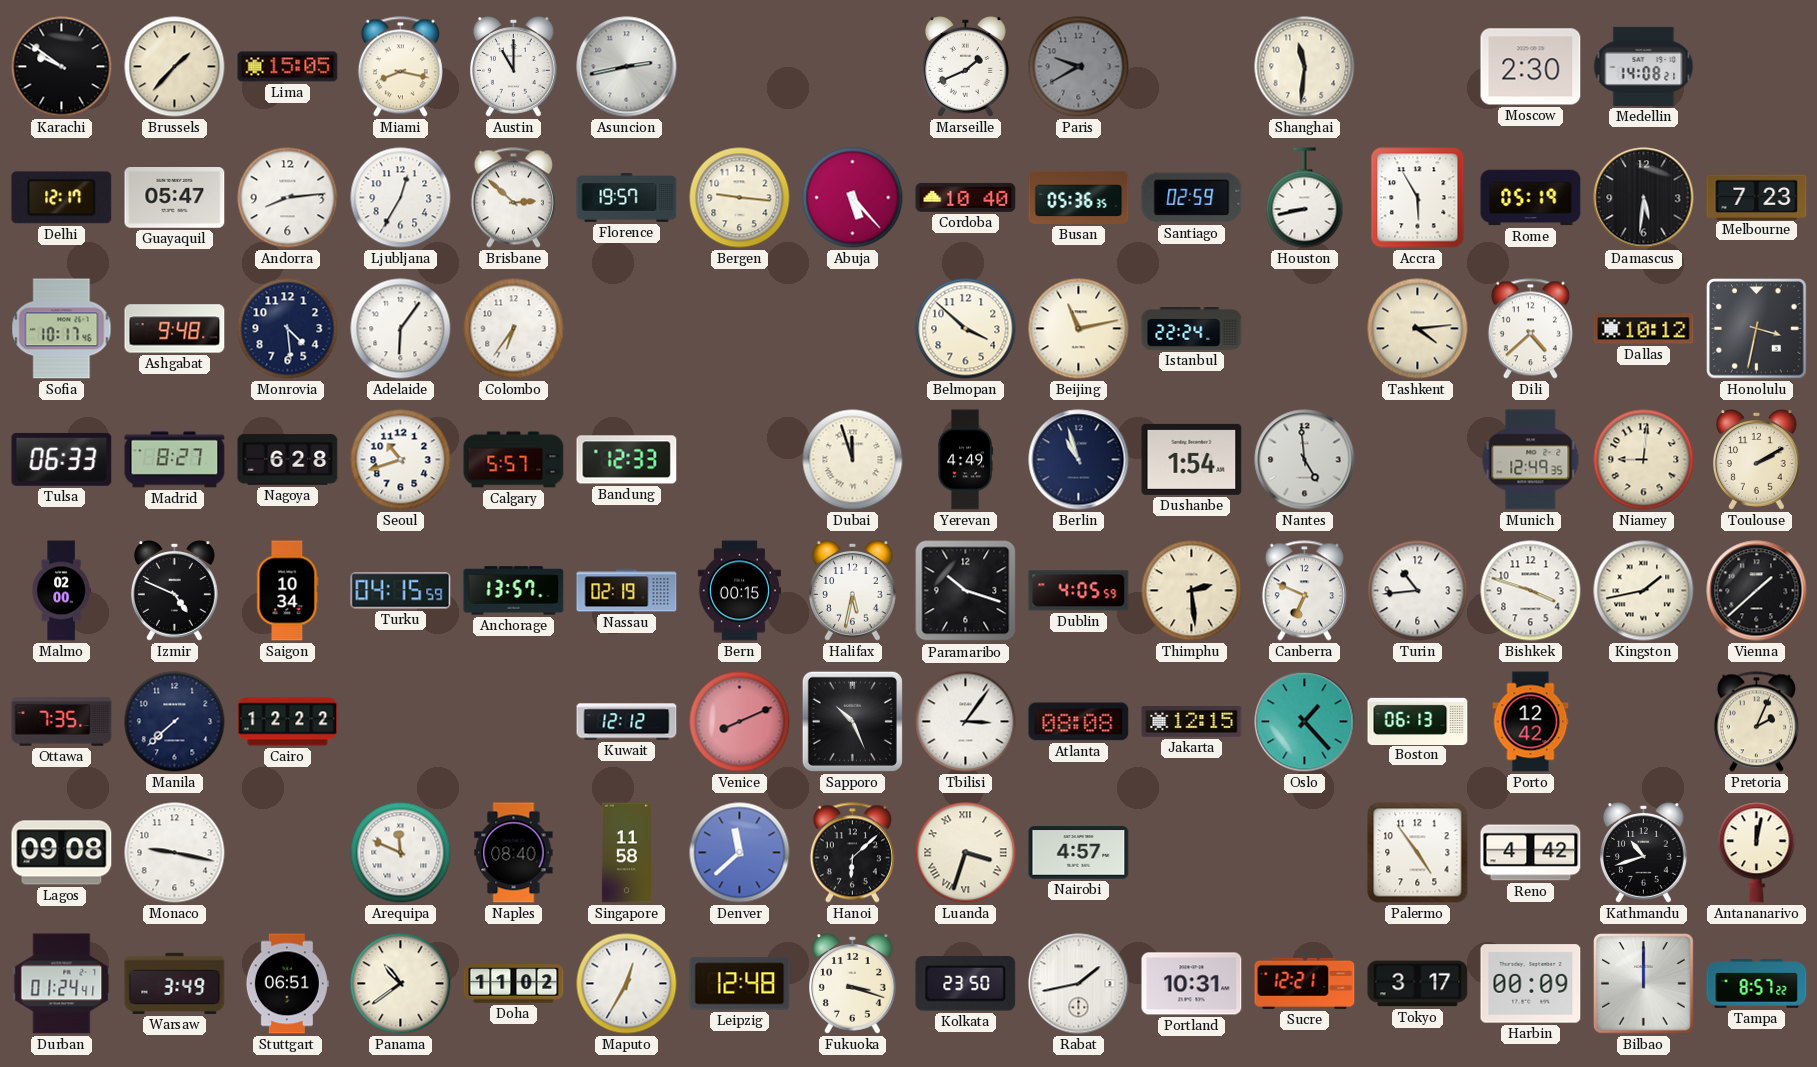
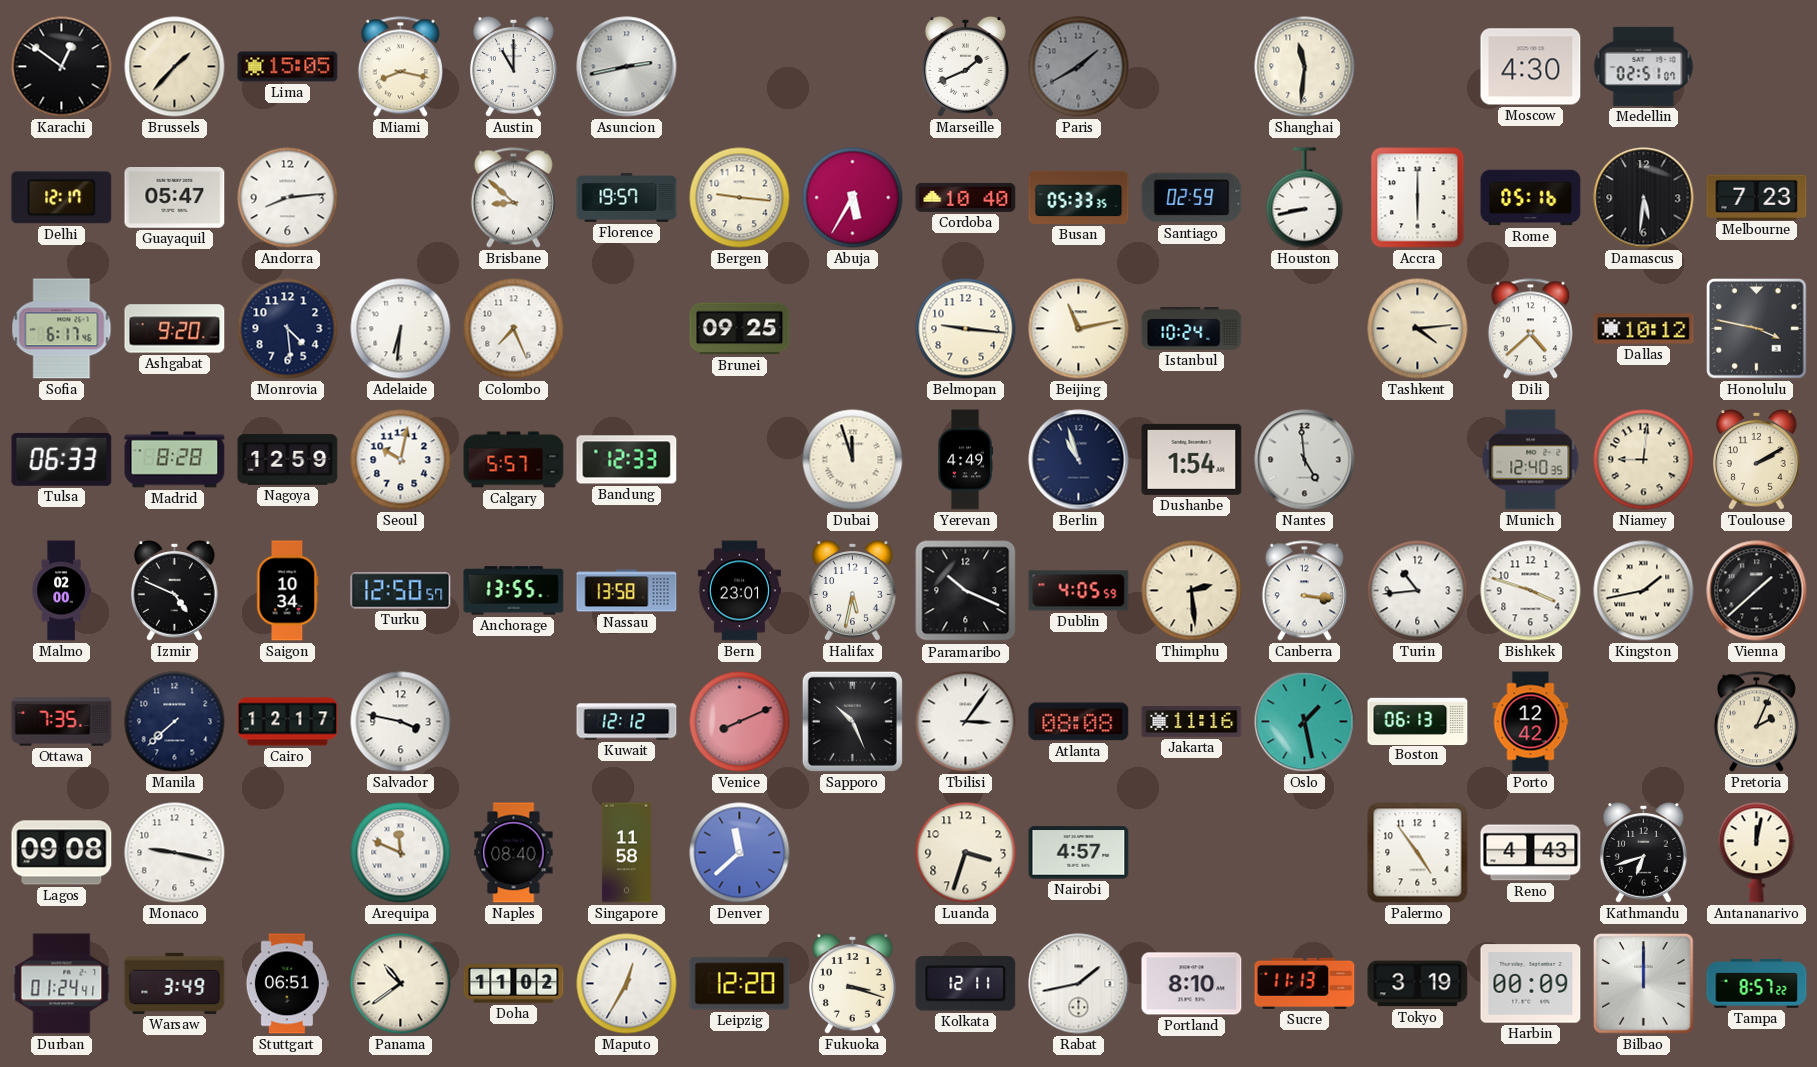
Karachi: 9:51 -> 12:51
Paris: 9:40 -> 1:40
Moscow: 2:30 -> 4:30
Medellin: 14:08 -> 02:51
Ljubljana: 12:35 -> none
Brisbane: 2:52 -> 8:52
Abuja: 5:23 -> 5:35
Busan: 05:36 -> 05:33
Accra: 5:55 -> 6:00
Rome: 05:19 -> 05:16
Sofia: 10:17 -> 6:17
Ashgabat: 9:48 -> 9:20
Adelaide: 6:06 -> 6:31
Colombo: 6:36 -> 7:26
Brunei: none -> 09:25
Belmopan: 3:52 -> 9:16
Istanbul: 22:24 -> 10:24
Honolulu: 3:32 -> 3:47
Madrid: 8:27 -> 8:28
Nagoya: 6:28 -> 12:59
Seoul: 10:42 -> 10:02
Munich: 12:49 -> 12:40
Turku: 04:15 -> 12:50
Anchorage: 13:57 -> 13:55
Nassau: 02:19 -> 13:58
Bern: 00:15 -> 23:01
Paramaribo: 10:18 -> 10:19
Canberra: 6:49 -> 3:16
Cairo: 12:22 -> 12:17
Salvador: none -> 3:47
Jakarta: 12:15 -> 11:16
Oslo: 1:23 -> 1:28
Hanoi: 6:08 -> none
Luanda numerals: Roman -> Arabic
Reno: 4:42 -> 4:43
Kathmandu: 10:42 -> 6:42
Leipzig: 12:48 -> 12:20
Kolkata: 23:50 -> 12:11
Portland: 10:31 -> 8:10
Sucre: 12:21 -> 11:13
Tokyo: 3:17 -> 3:19
